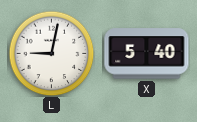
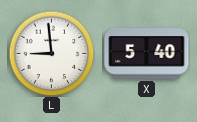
L: 9:02 -> 8:59
